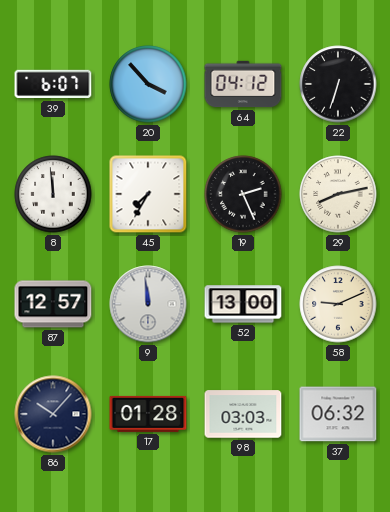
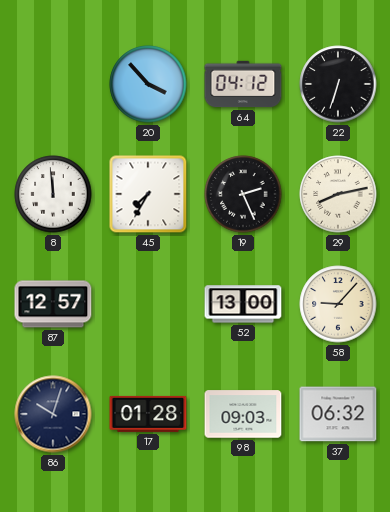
39: 6:07 -> none
9: 11:59 -> none
58: 9:11 -> 9:07
86: 10:07 -> 10:03
98: 03:03 -> 09:03
